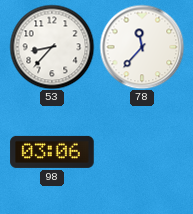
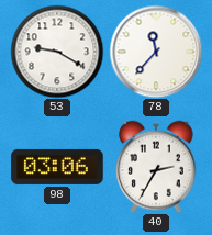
53: 8:37 -> 9:20
40: none -> 2:35
